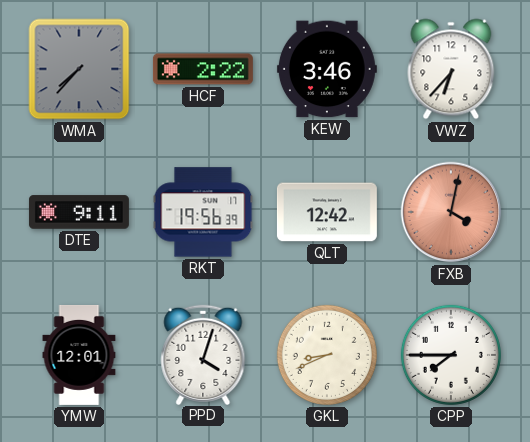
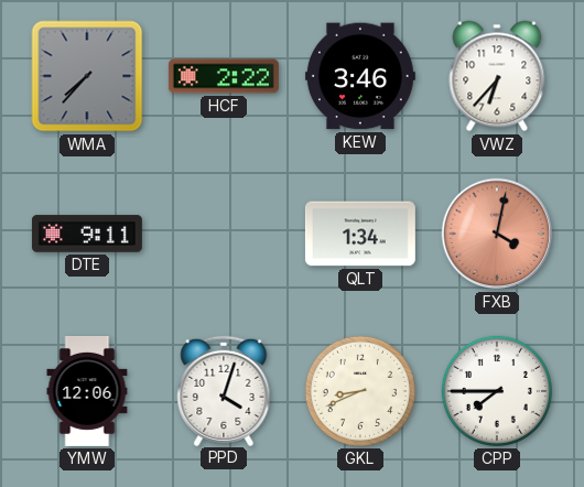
RKT: 19:56 -> none
QLT: 12:42 -> 1:34
YMW: 12:01 -> 12:06
